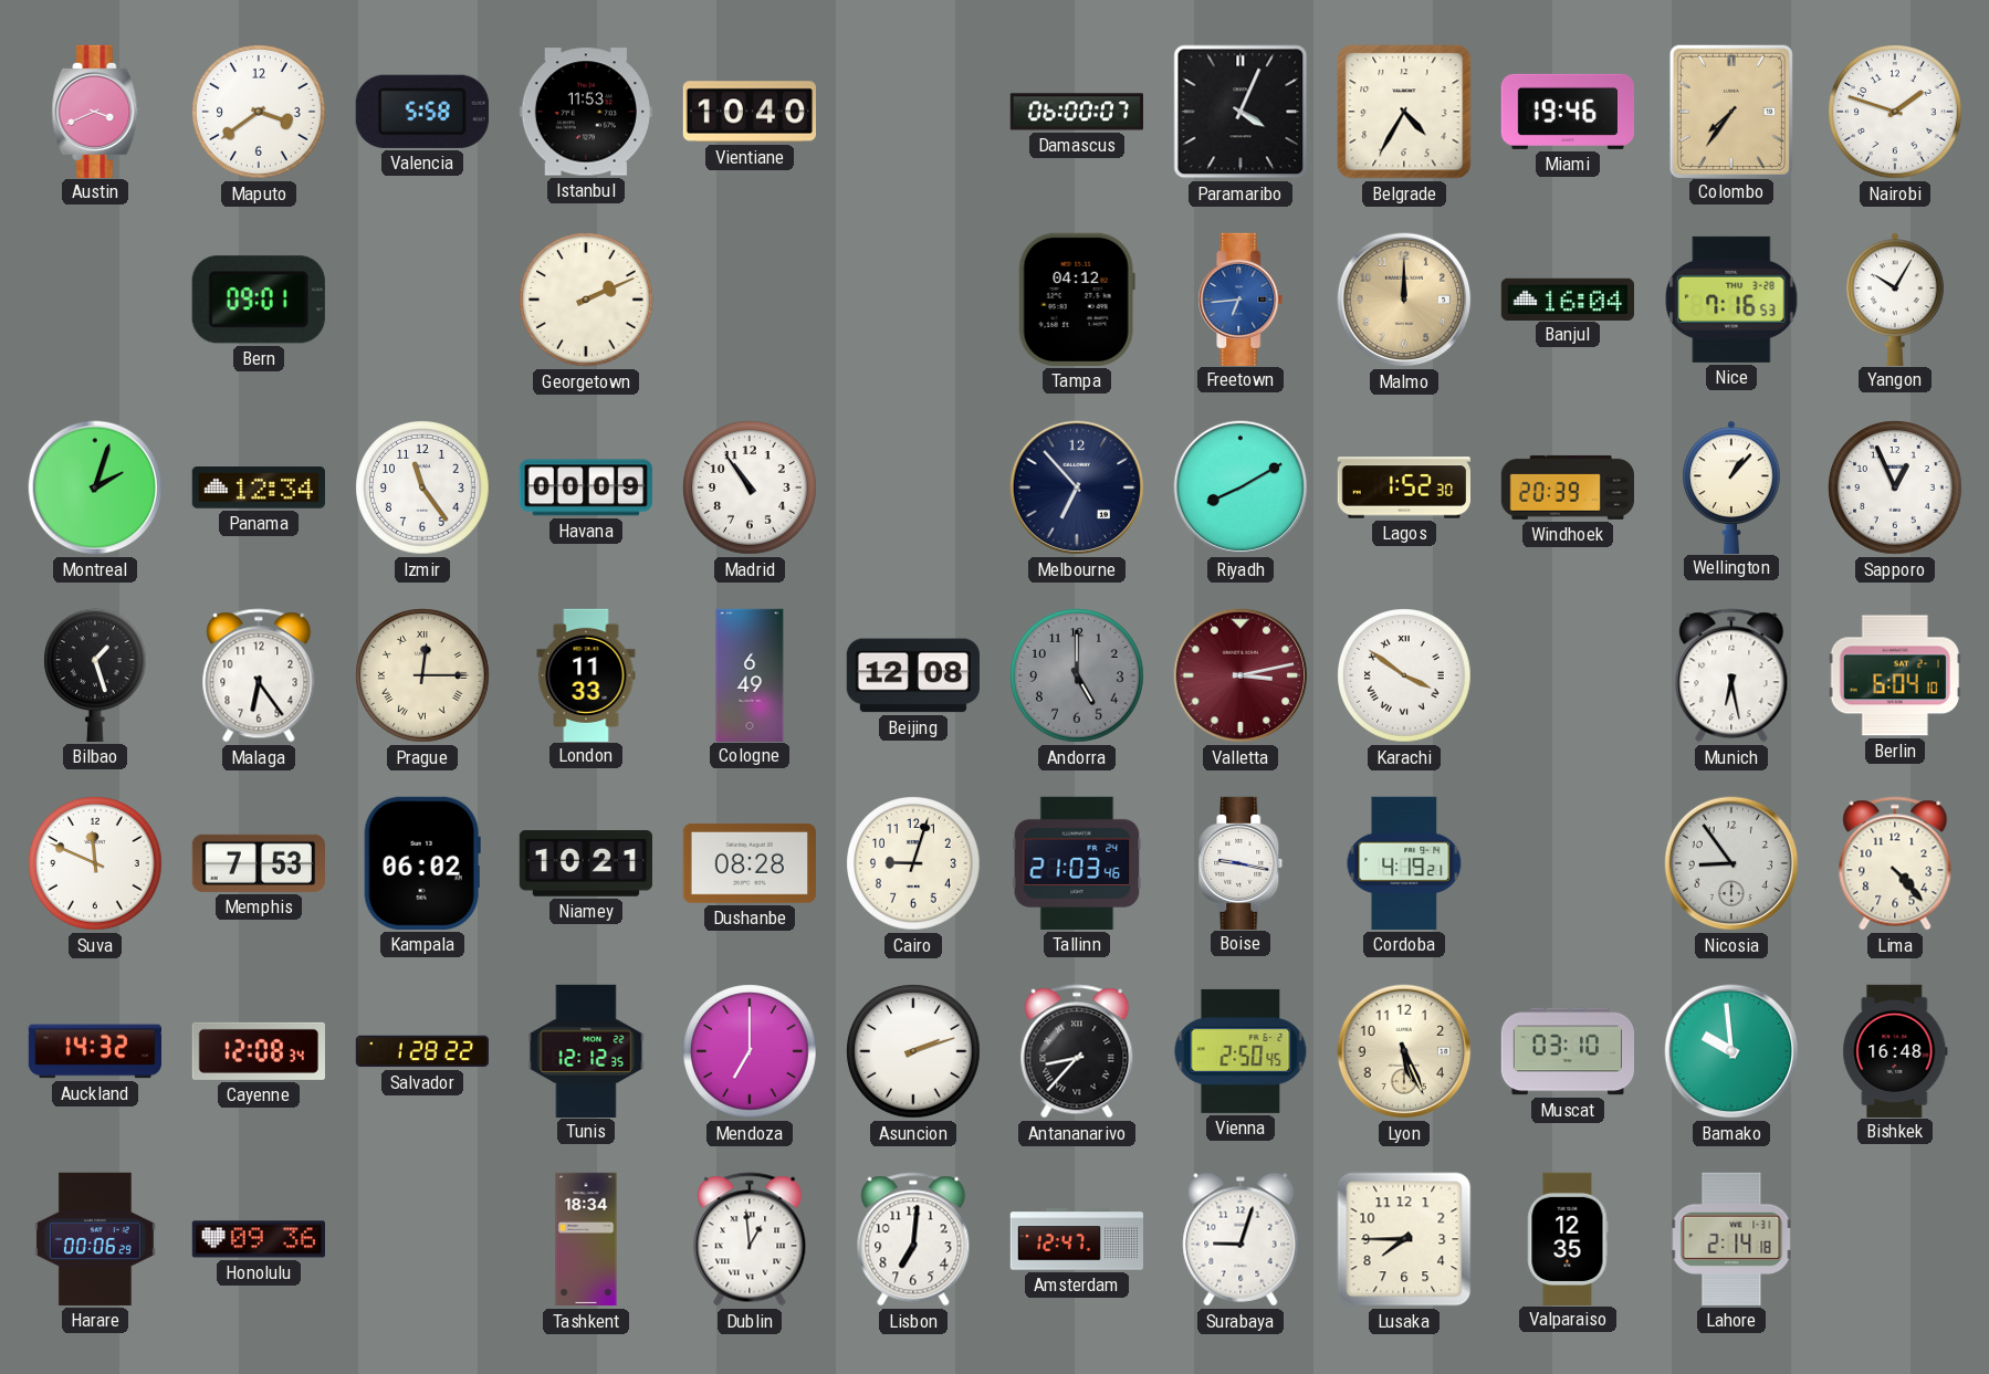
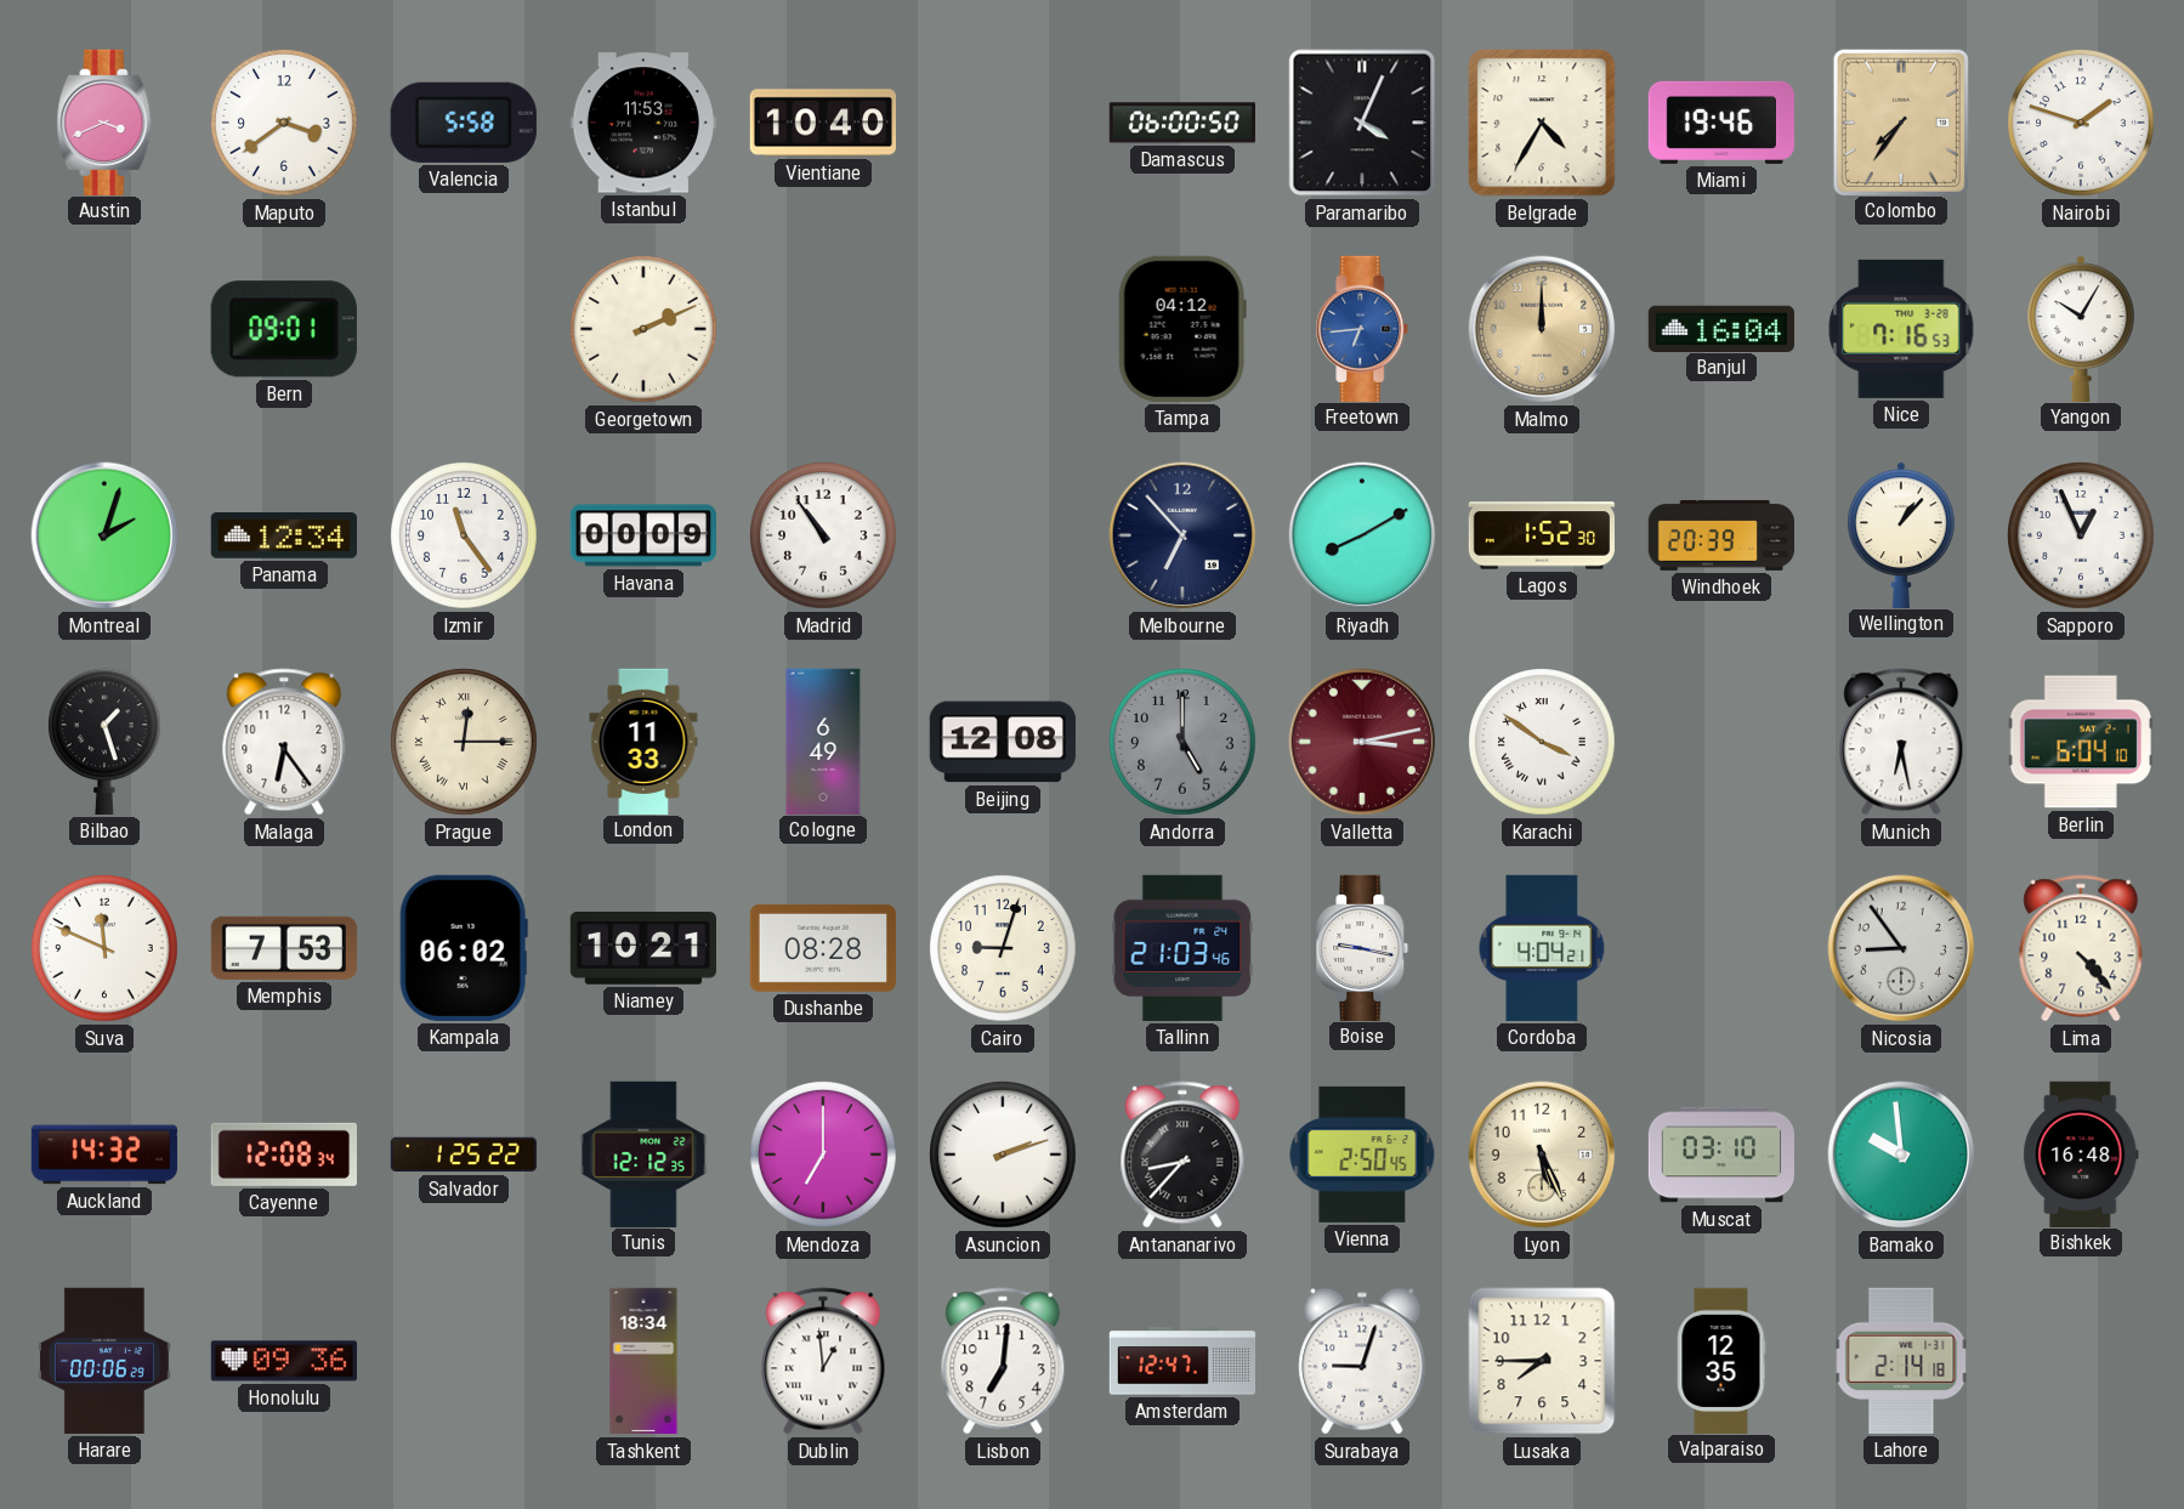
Damascus: 06:00:07 -> 06:00:50
Cordoba: 4:19 -> 4:04
Salvador: 1:28 -> 1:25
